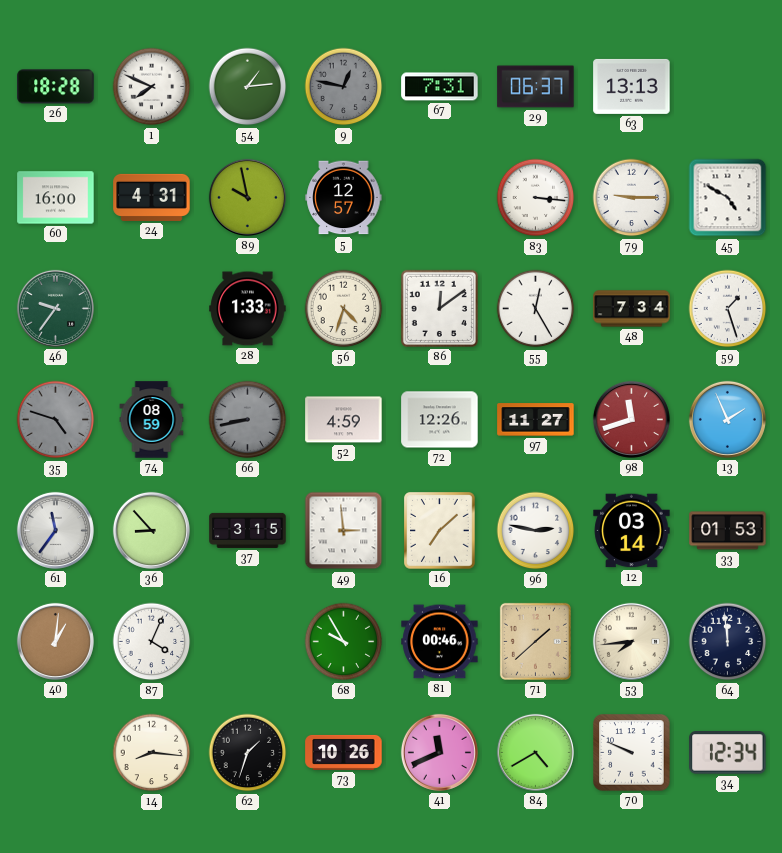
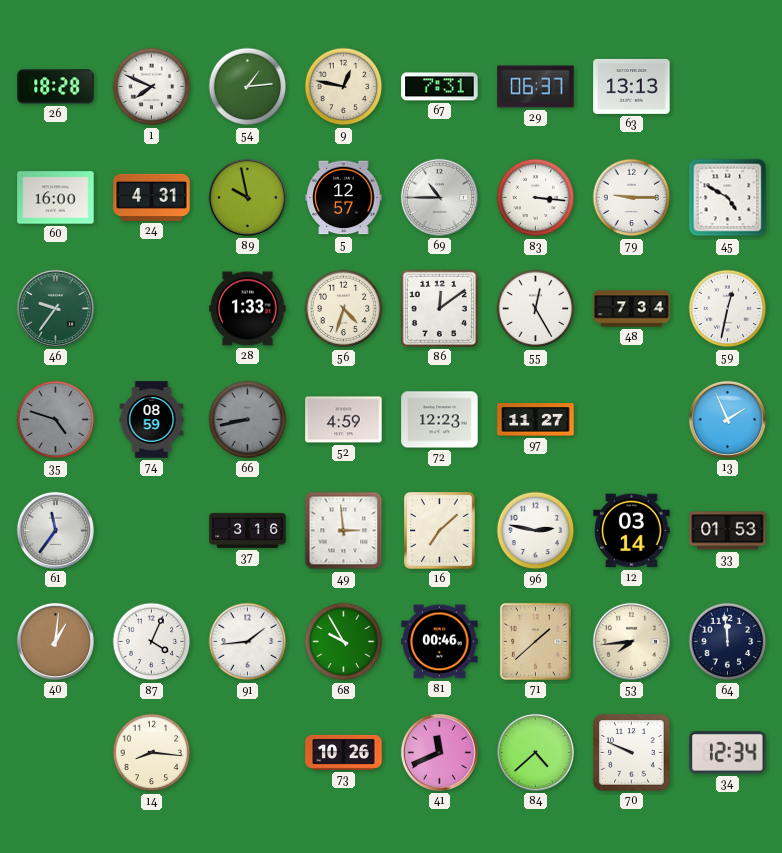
9 dial: grey -> cream
69: none -> 10:45
59: 1:27 -> 12:32
72: 12:26 -> 12:23
98: 11:42 -> none
36: 8:53 -> none
37: 3:15 -> 3:16
91: none -> 1:44
62: 1:33 -> none
84: 4:40 -> 4:38
